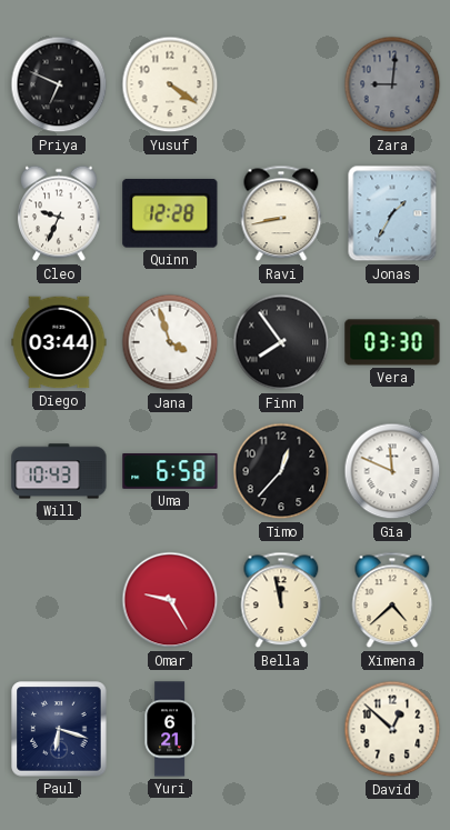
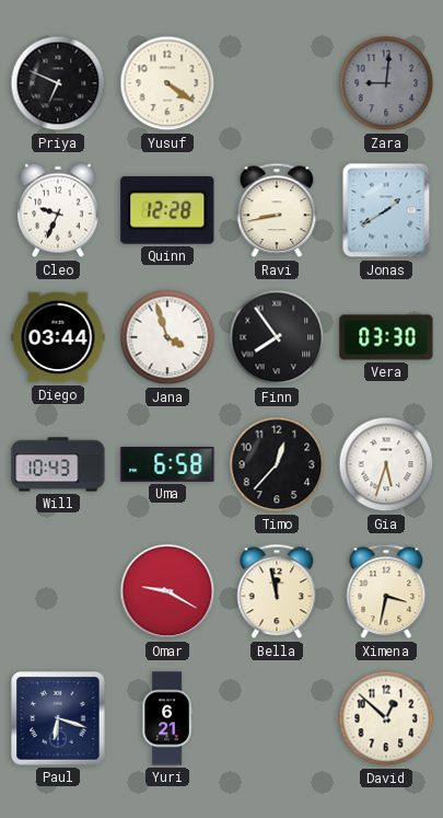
Jonas: 1:35 -> 1:40
Gia: 11:49 -> 5:33
Omar: 9:25 -> 9:20
Ximena: 4:38 -> 3:32
